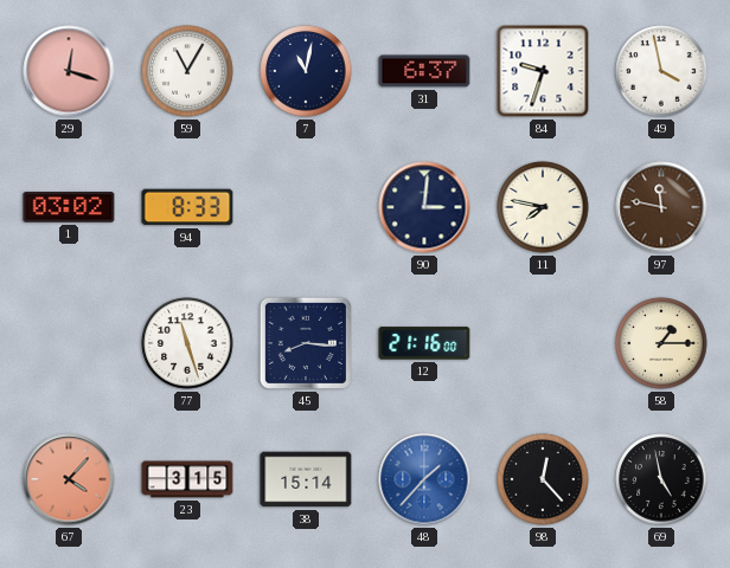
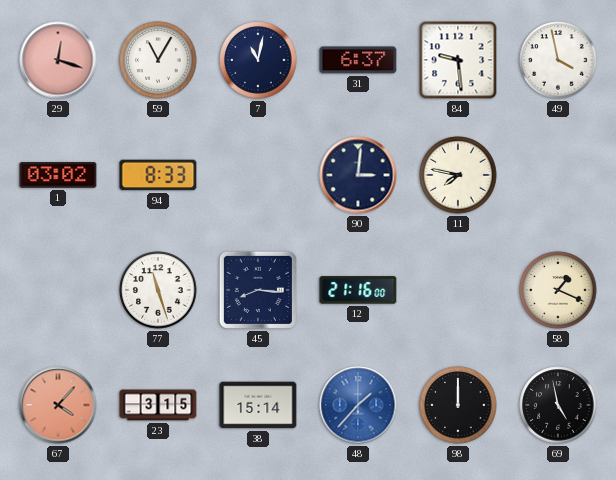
84: 9:33 -> 9:29
97: 11:47 -> none
58: 1:15 -> 1:19
98: 12:23 -> 12:00
